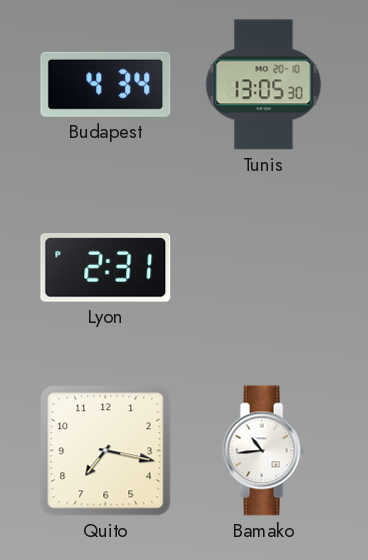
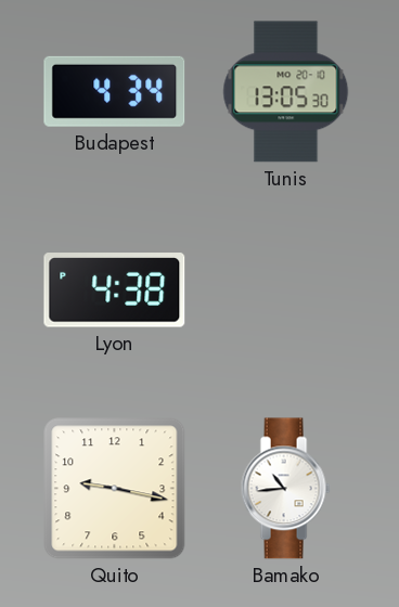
Lyon: 2:31 -> 4:38
Quito: 7:17 -> 9:17
